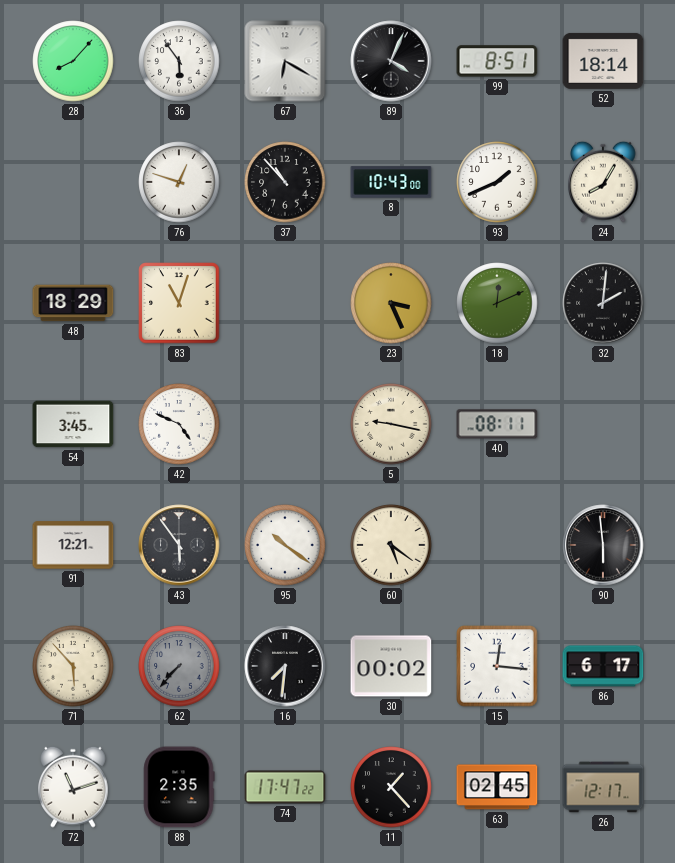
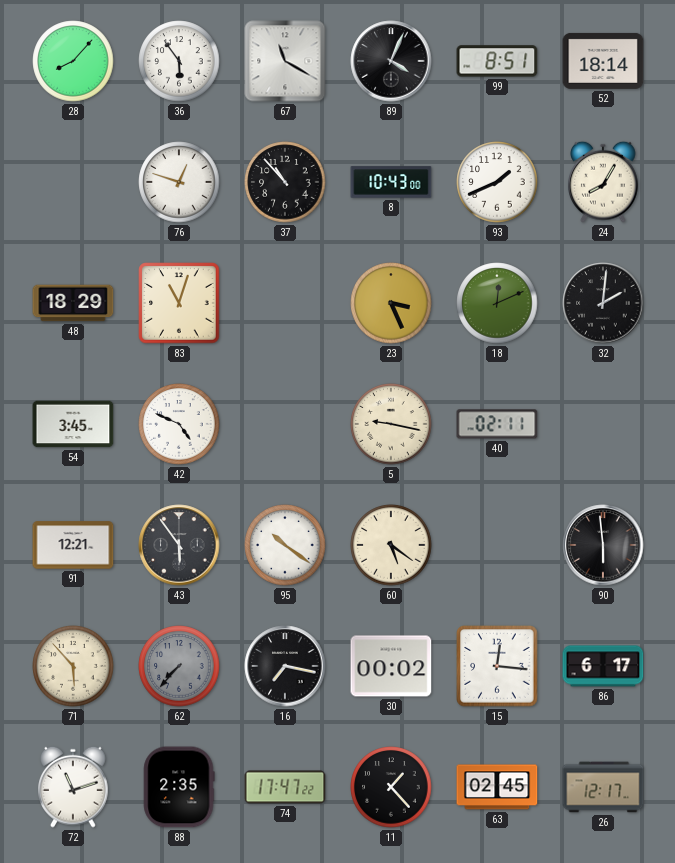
67: 6:20 -> 11:20
40: 08:11 -> 02:11
16: 7:31 -> 7:17
